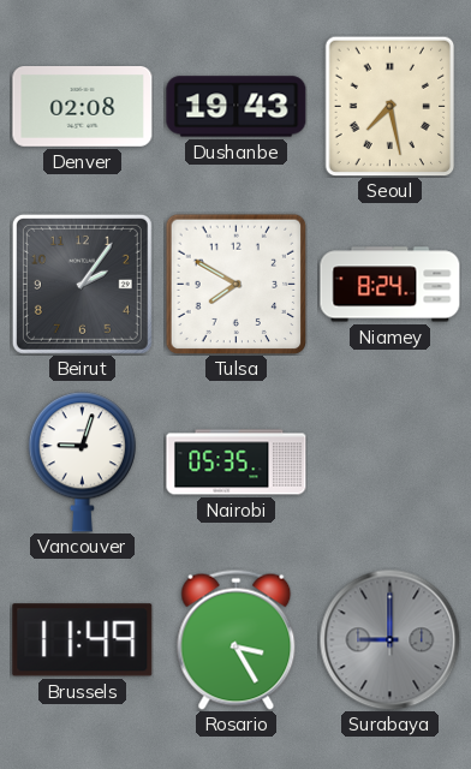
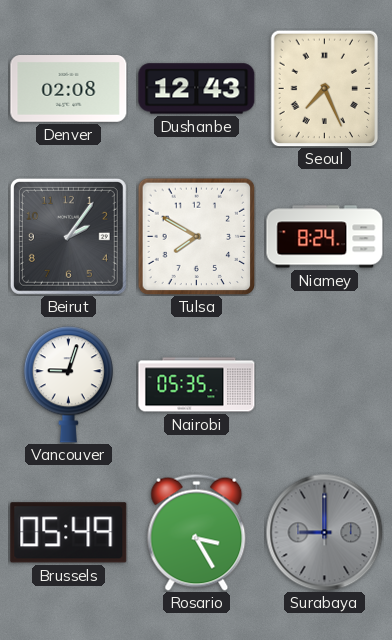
Dushanbe: 19:43 -> 12:43
Seoul: 7:28 -> 7:26
Brussels: 11:49 -> 05:49
